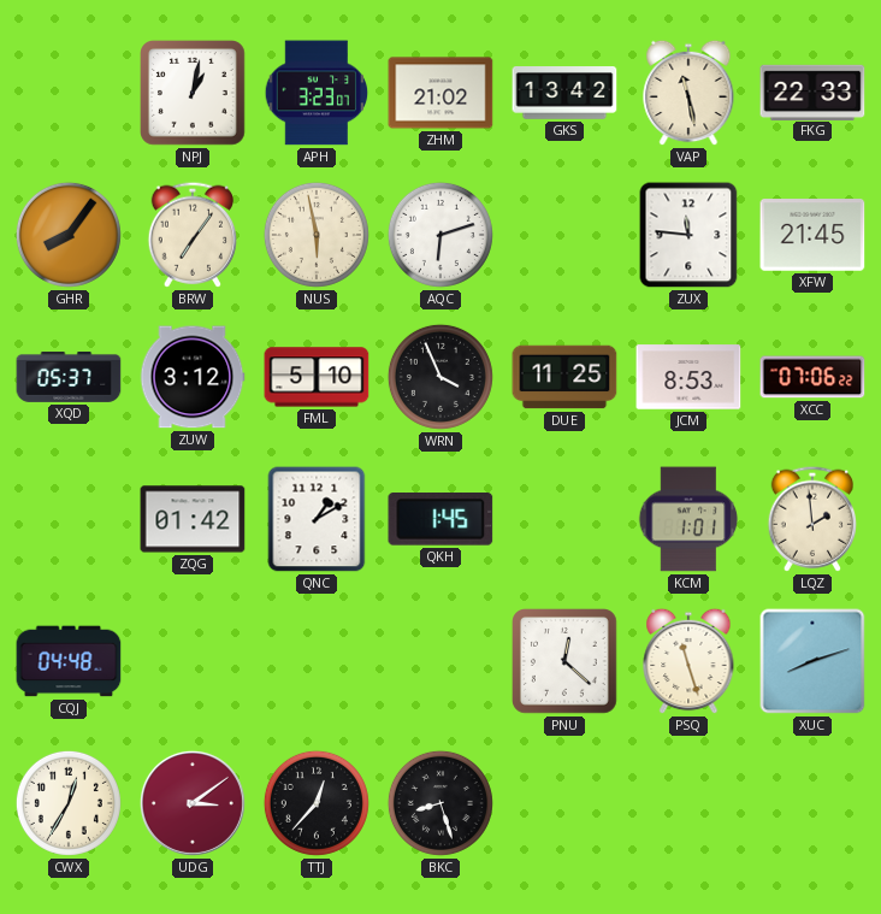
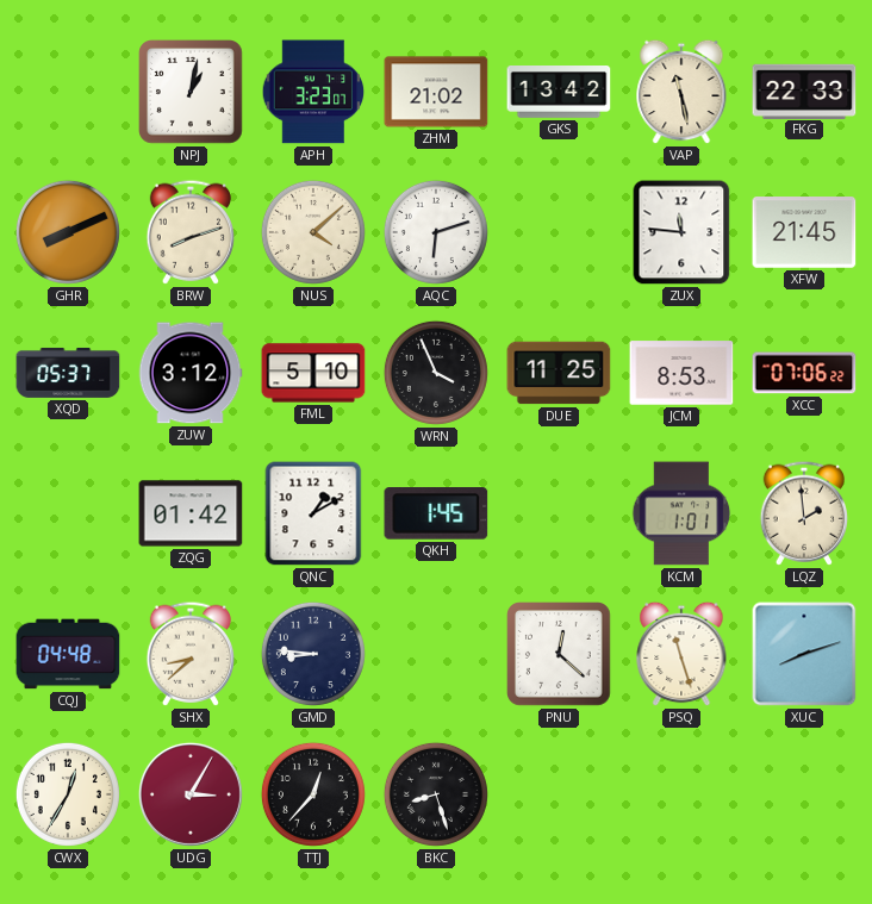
GHR: 8:06 -> 8:11
BRW: 7:06 -> 8:12
NUS: 5:58 -> 4:08
SHX: none -> 8:38
GMD: none -> 8:46
UDG: 3:09 -> 3:05
